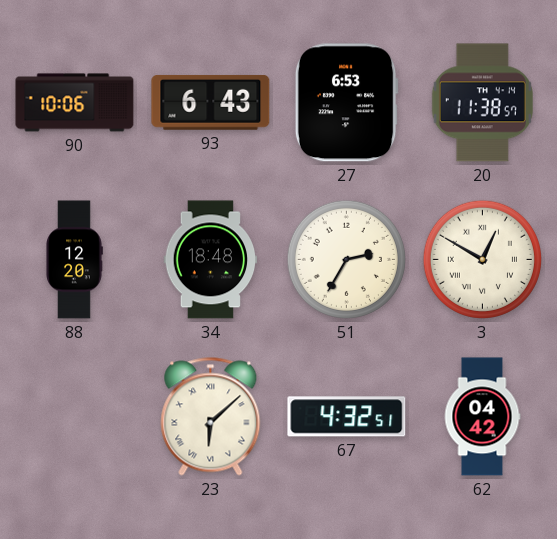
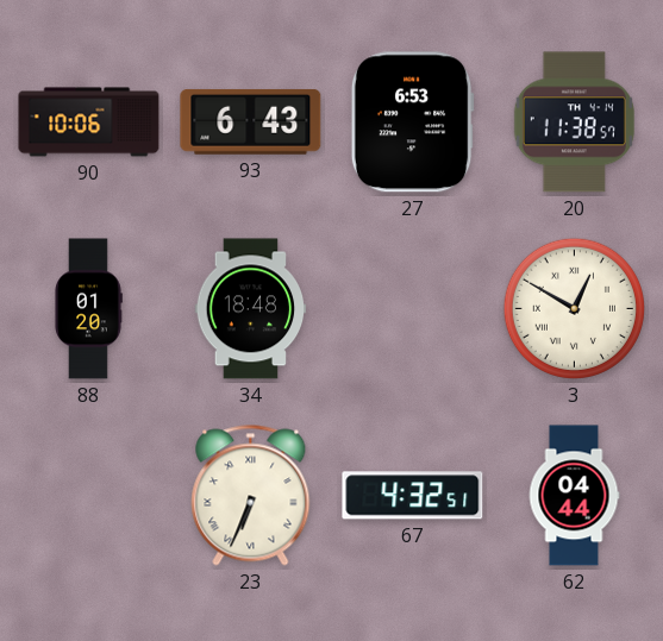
88: 12:20 -> 01:20
51: 2:35 -> none
23: 6:08 -> 6:34
62: 04:42 -> 04:44
